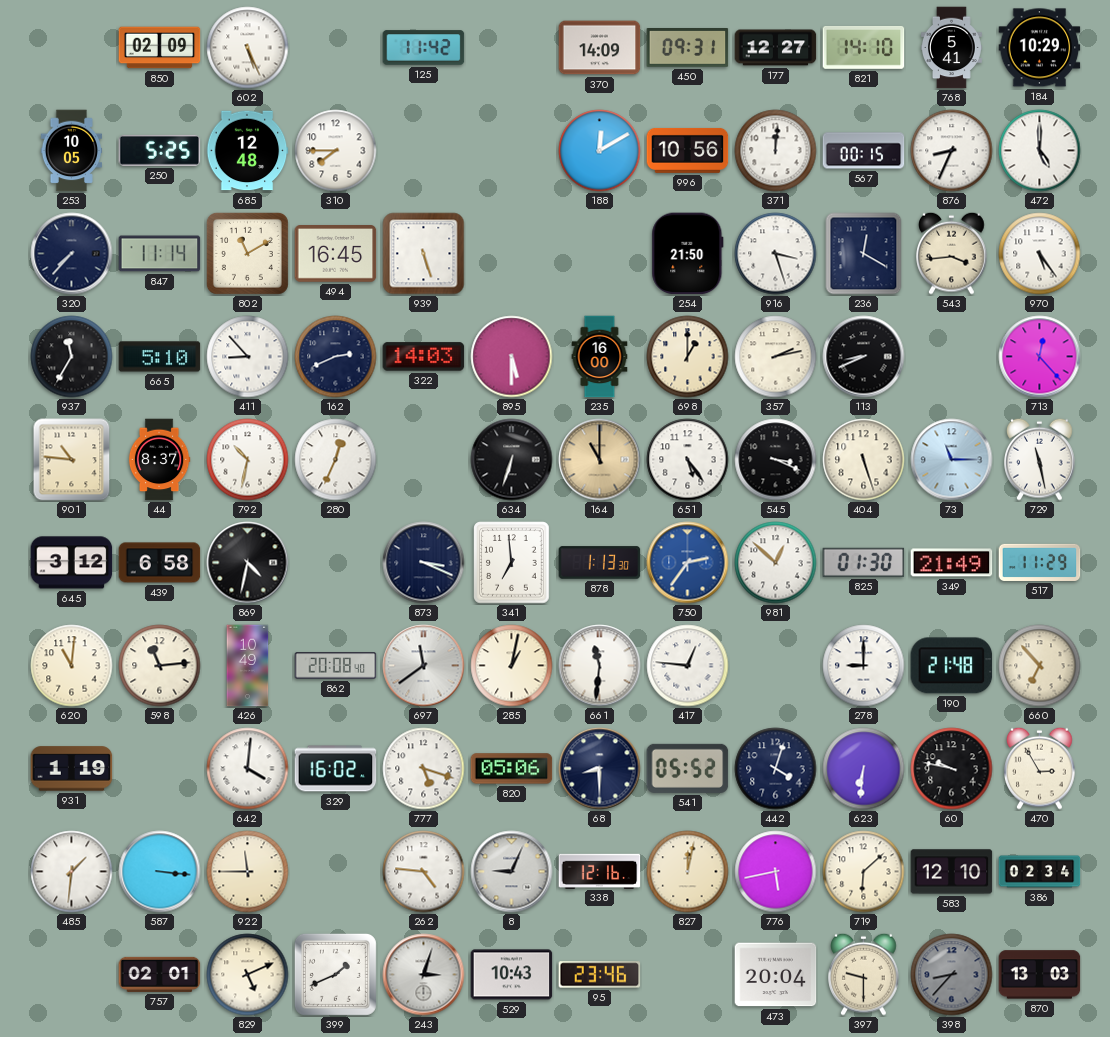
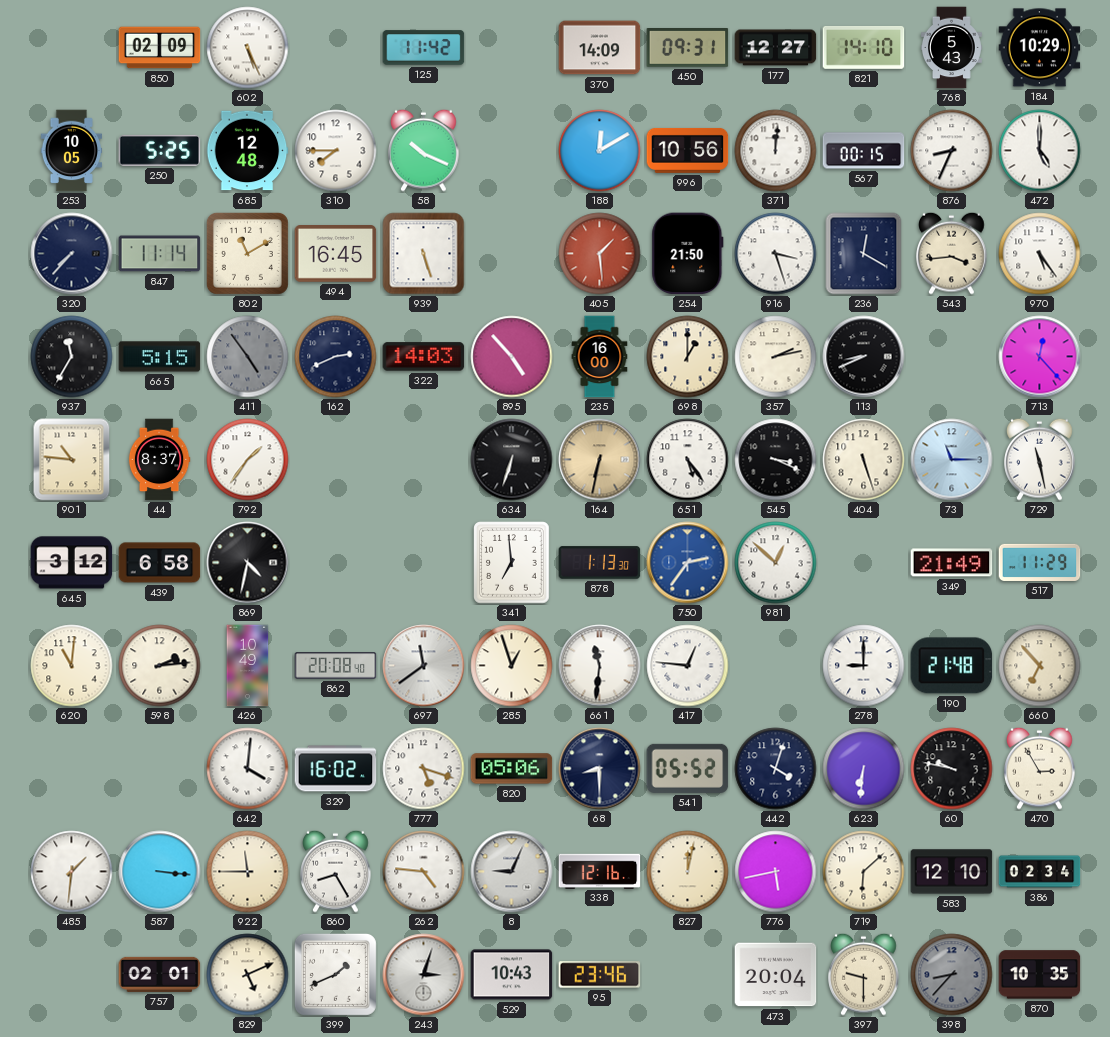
768: 5:41 -> 5:43
58: none -> 10:19
405: none -> 1:29
665: 5:10 -> 5:15
411: 8:53 -> 4:54
411 dial: white -> grey
895: 5:30 -> 4:53
792: 10:32 -> 1:36
280: 12:34 -> none
164: 11:00 -> 6:32
873: 3:19 -> none
825: 01:30 -> none
598: 11:14 -> 2:14
285: 1:02 -> 12:57
931: 1:19 -> none
860: none -> 8:25
870: 13:03 -> 10:35
